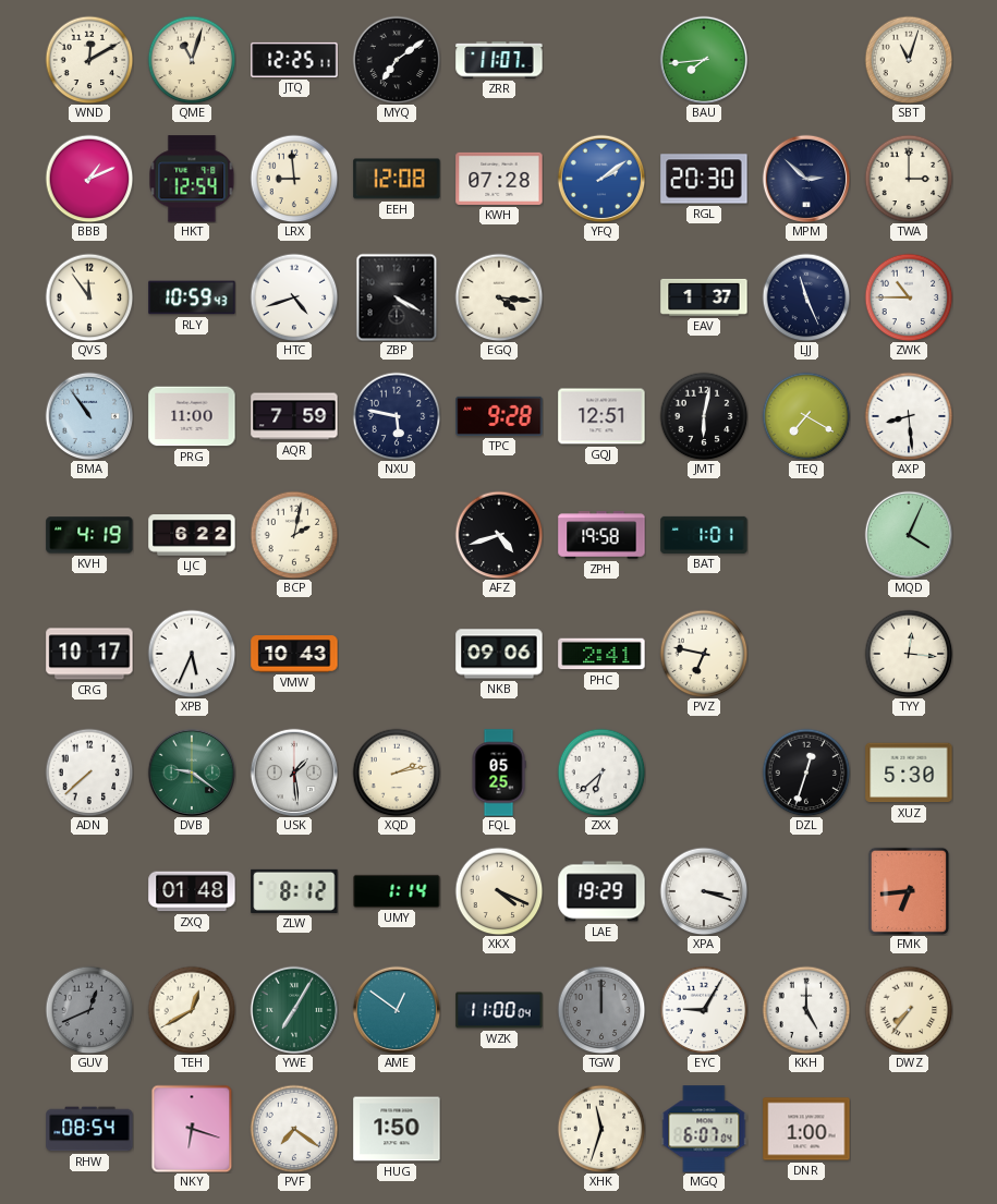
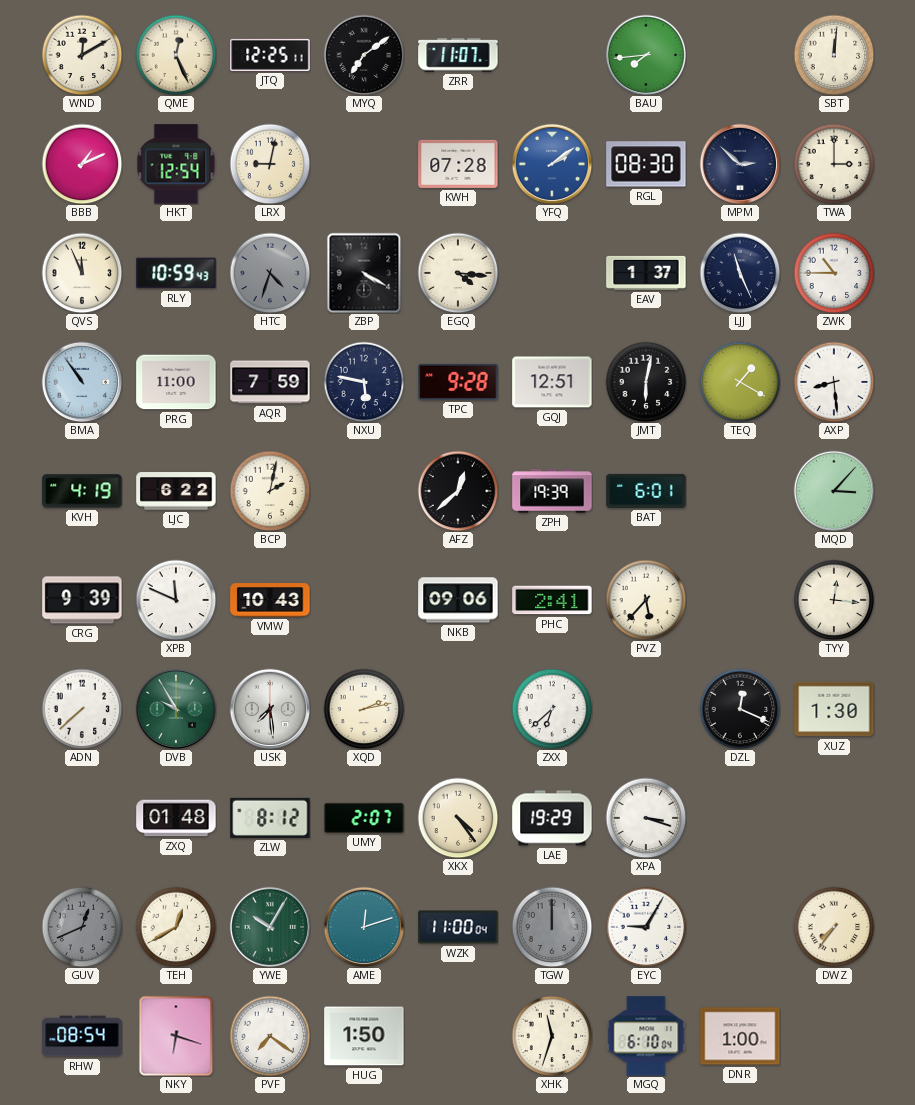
QME: 11:03 -> 12:26
SBT: 11:03 -> 12:01
LRX: 8:59 -> 9:02
EEH: 12:08 -> none
RGL: 20:30 -> 08:30
QVS: 11:54 -> 11:56
HTC: 4:42 -> 4:33
HTC dial: white -> grey
TEQ: 7:20 -> 1:20
AFZ: 4:42 -> 12:38
ZPH: 19:58 -> 19:39
BAT: 1:01 -> 6:01
MQD: 4:04 -> 3:07
CRG: 10:17 -> 9:39
XPB: 5:34 -> 11:49
PVZ: 6:47 -> 5:37
DVB: 9:21 -> 9:55
USK: 1:29 -> 7:29
FQL: 05:25 -> none
DZL: 12:33 -> 12:19
XUZ: 5:30 -> 1:30
UMY: 1:14 -> 2:07
XKX: 4:19 -> 4:24
FMK: 6:44 -> none
YWE: 7:05 -> 10:05
AME: 12:51 -> 12:12
KKH: 5:00 -> none
MGQ: 6:07 -> 6:10
